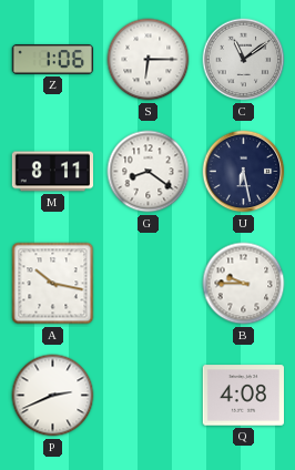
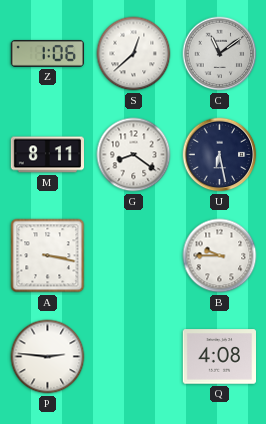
S: 6:15 -> 12:38
A: 10:17 -> 3:17
P: 2:41 -> 2:46
